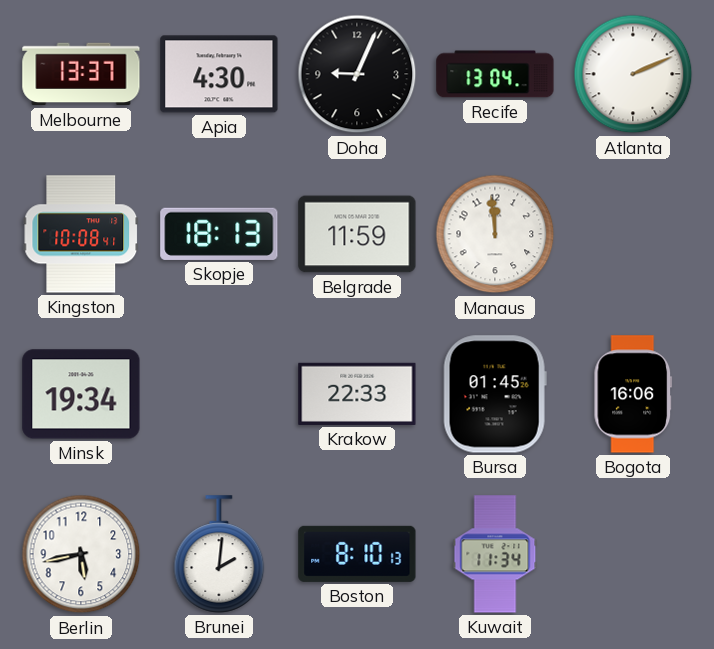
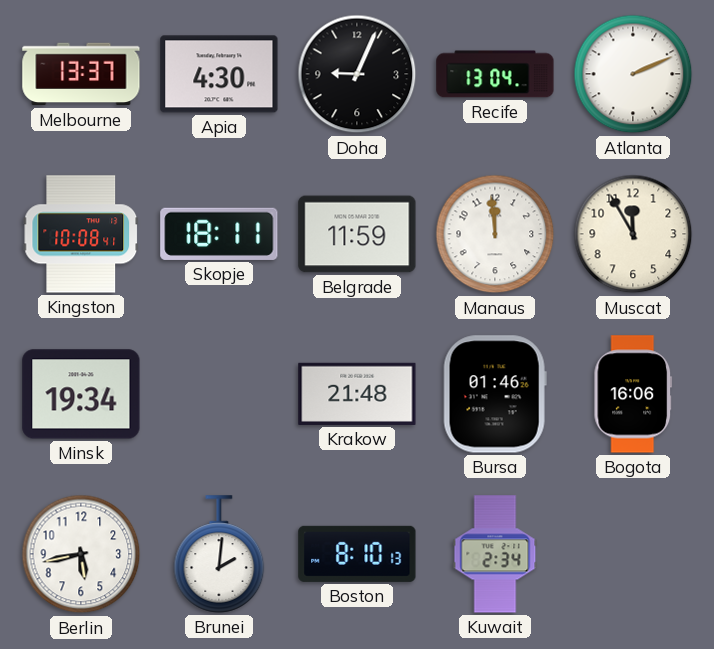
Skopje: 18:13 -> 18:11
Muscat: none -> 11:55
Krakow: 22:33 -> 21:48
Bursa: 01:45 -> 01:46
Kuwait: 11:34 -> 2:34
